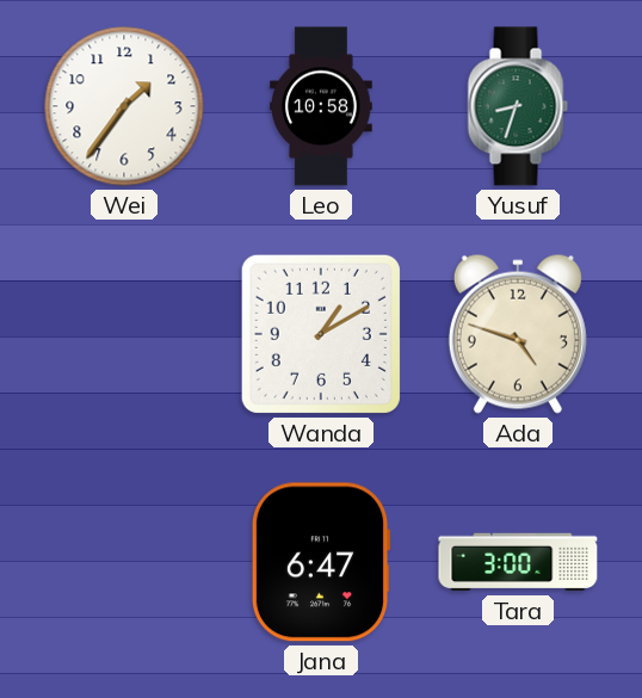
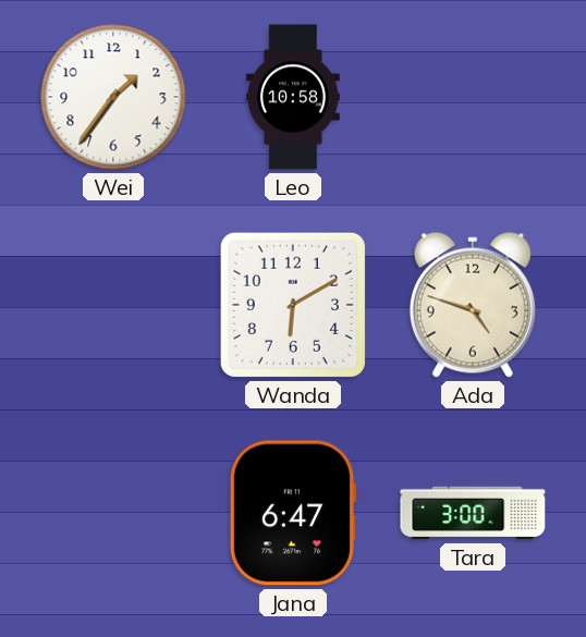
Yusuf: 8:33 -> none
Wanda: 1:10 -> 6:10
